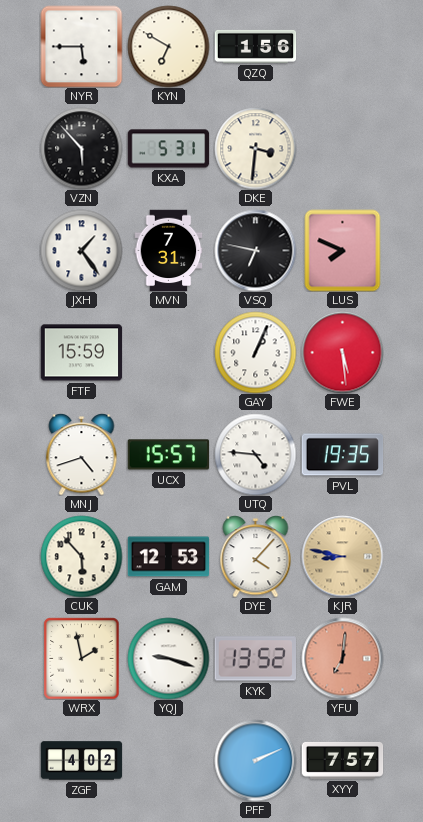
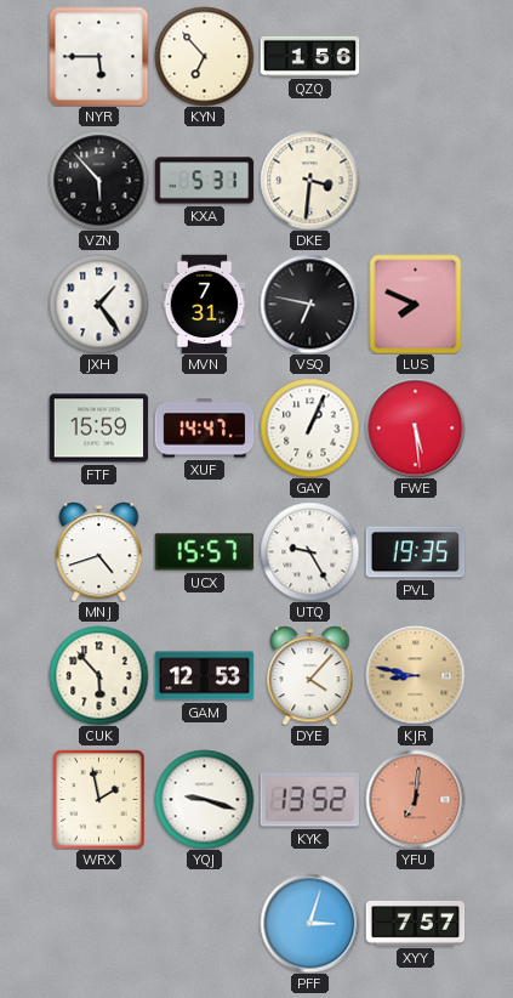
KYN: 6:50 -> 6:53
XUF: none -> 14:47
UTQ: 4:46 -> 9:25
ZGF: 4:02 -> none
PFF: 2:11 -> 3:03
